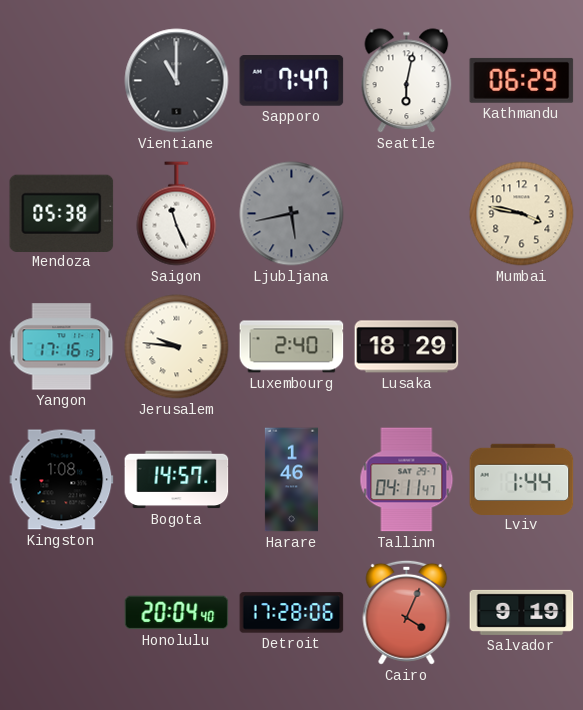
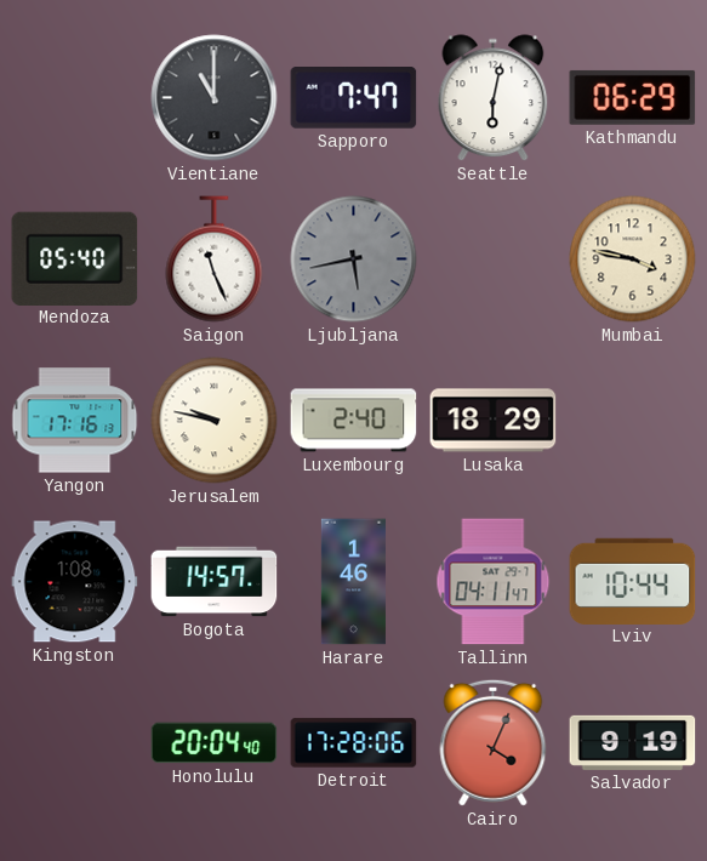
Mendoza: 05:38 -> 05:40
Jerusalem: 9:46 -> 9:47
Lviv: 1:44 -> 10:44
